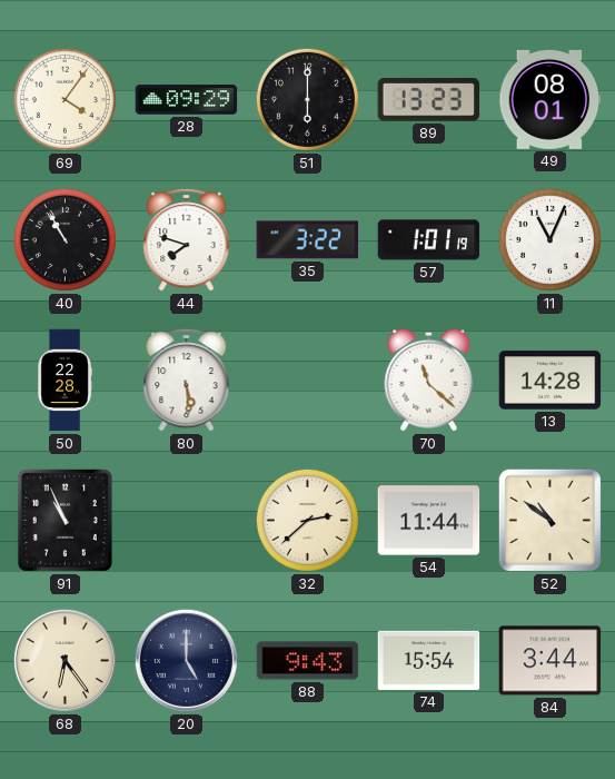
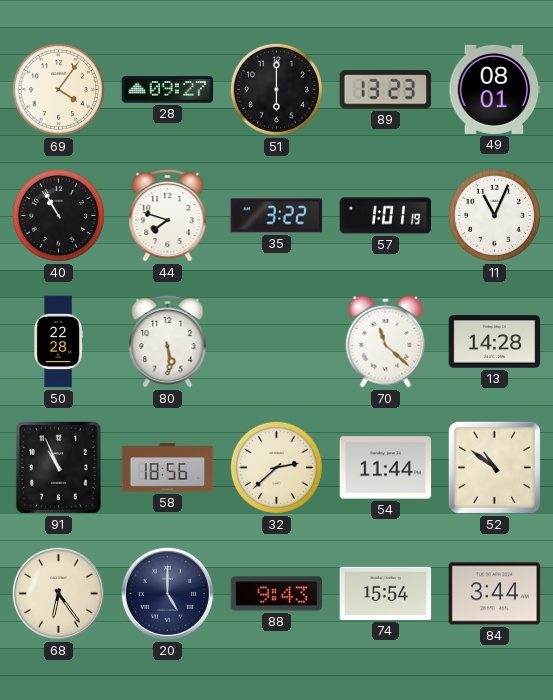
28: 09:29 -> 09:27
58: none -> 18:56
